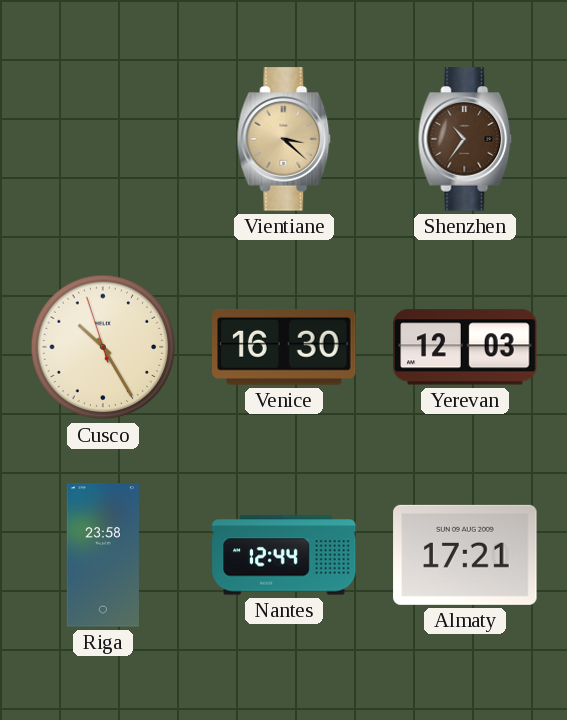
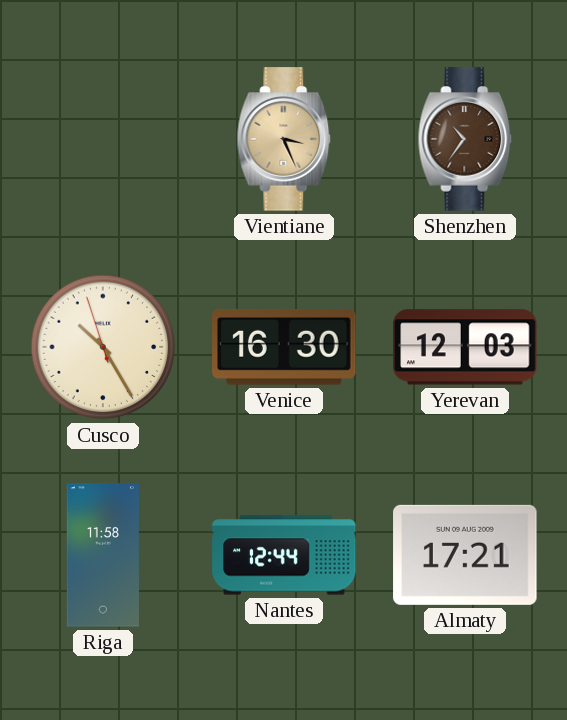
Vientiane: 3:22 -> 3:26
Riga: 23:58 -> 11:58
